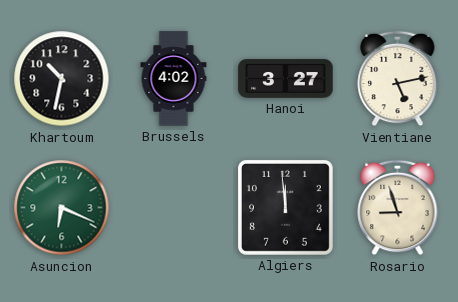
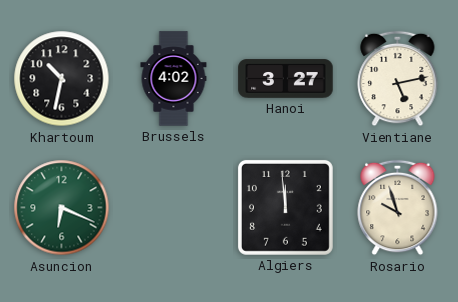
Rosario: 8:57 -> 9:57
